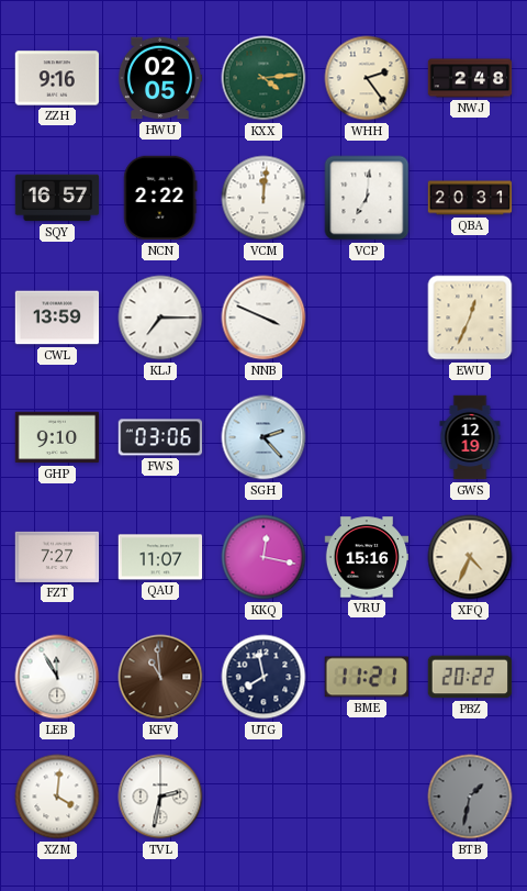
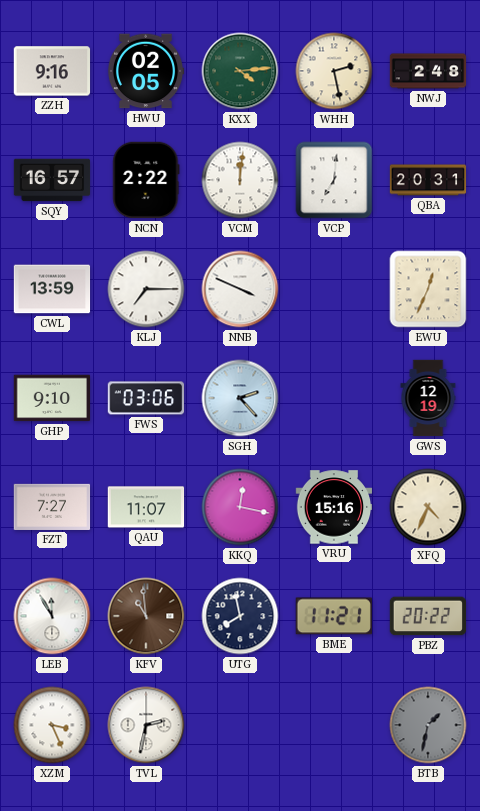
WHH: 2:24 -> 2:28
XZM: 4:01 -> 3:26
